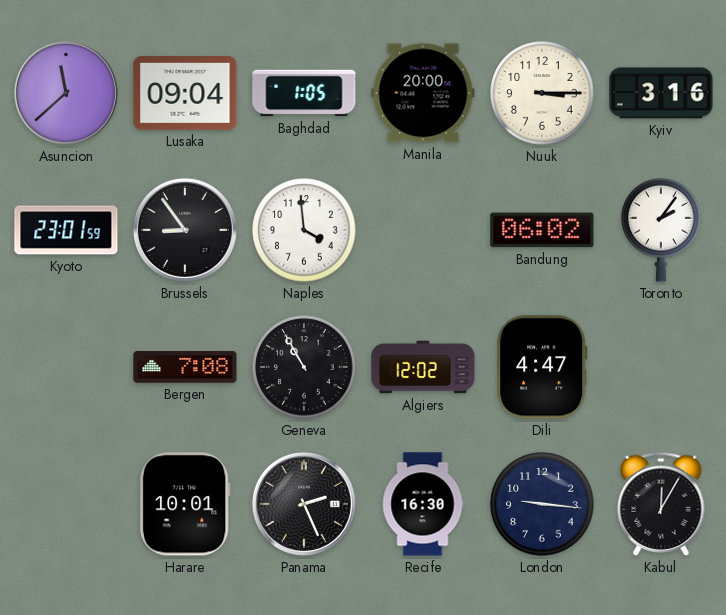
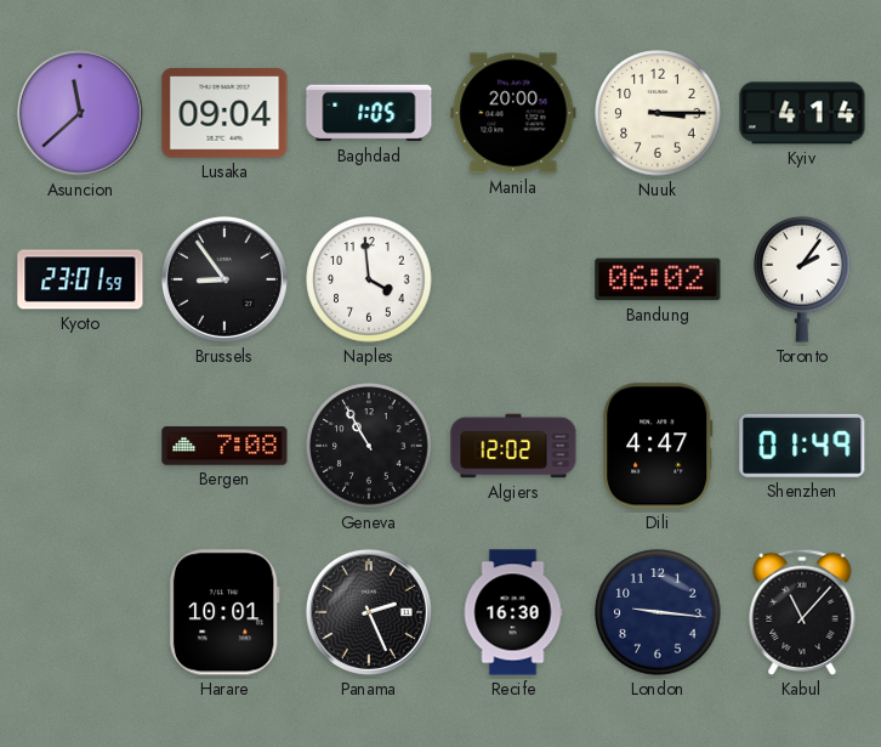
Kyiv: 3:16 -> 4:14
Shenzhen: none -> 01:49
Kabul: 12:05 -> 11:07
